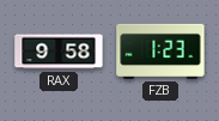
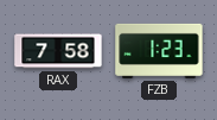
RAX: 9:58 -> 7:58
